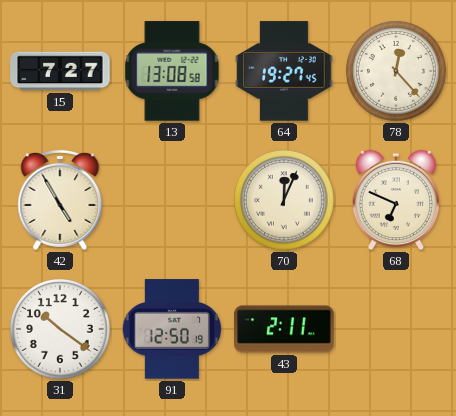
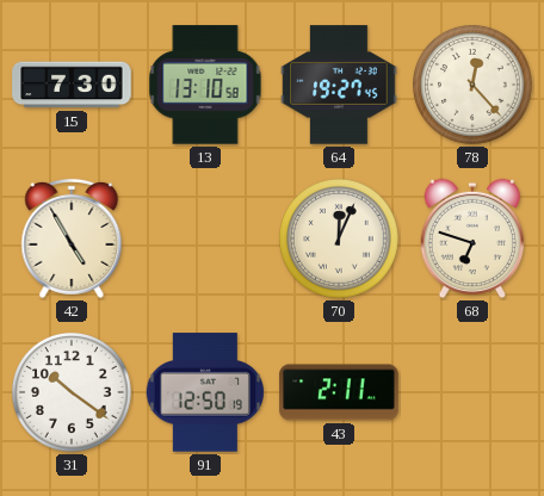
15: 7:27 -> 7:30
13: 13:08 -> 13:10
68: 6:49 -> 6:48
